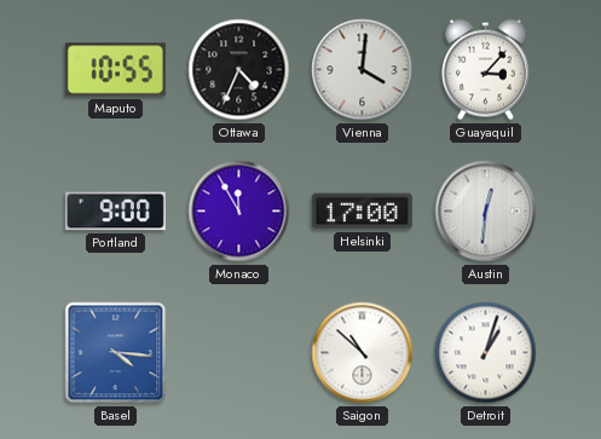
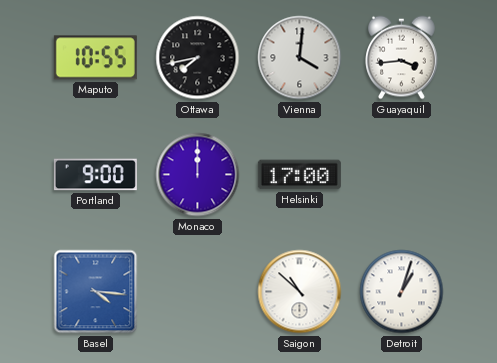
Ottawa: 4:34 -> 7:43
Guayaquil: 3:07 -> 3:44
Monaco: 11:55 -> 12:00
Austin: 12:31 -> none
